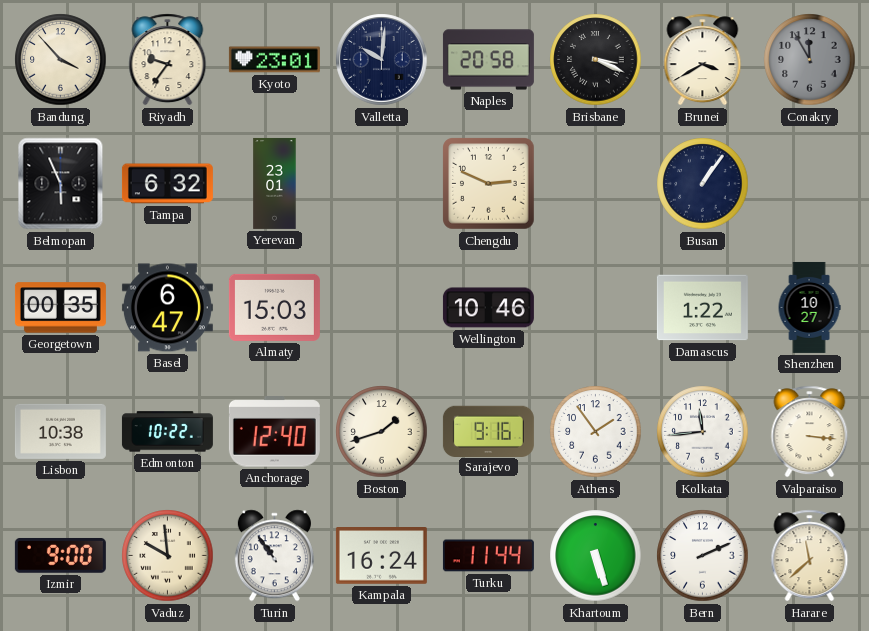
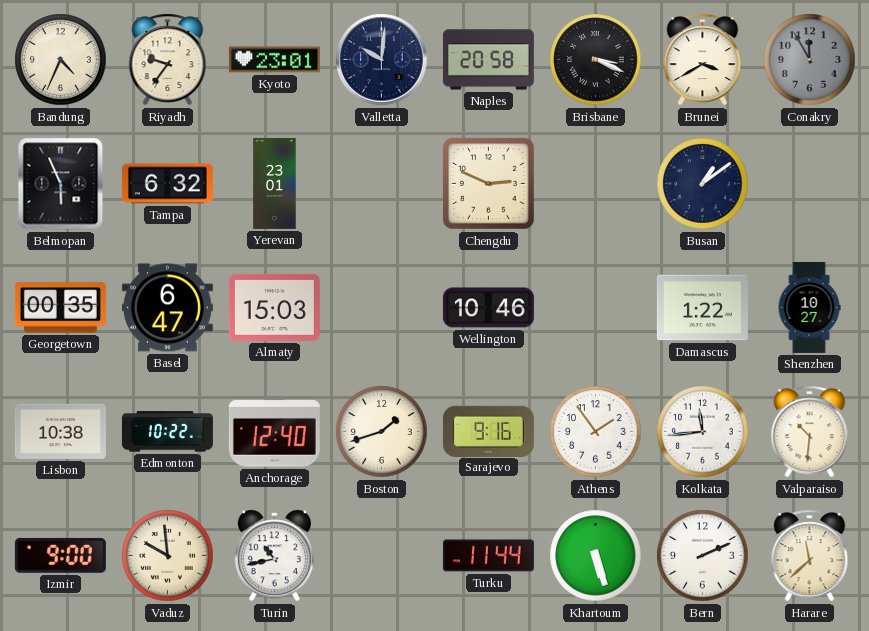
Bandung: 3:53 -> 4:34
Busan: 1:06 -> 1:09
Valparaiso: 3:16 -> 10:31
Turin: 10:54 -> 10:43
Kampala: 16:24 -> none
